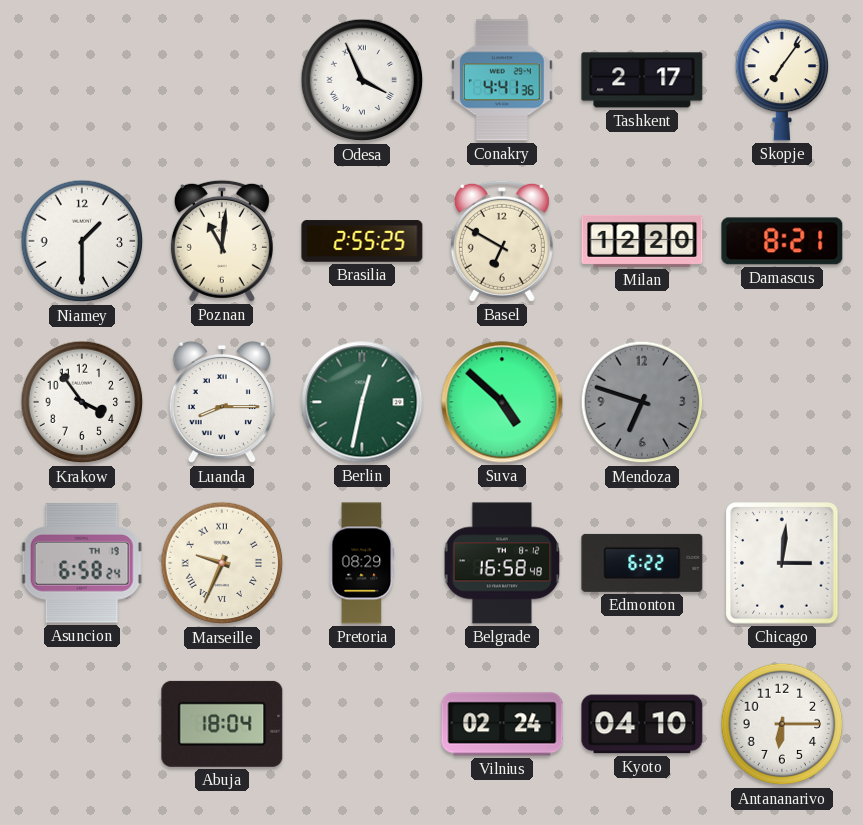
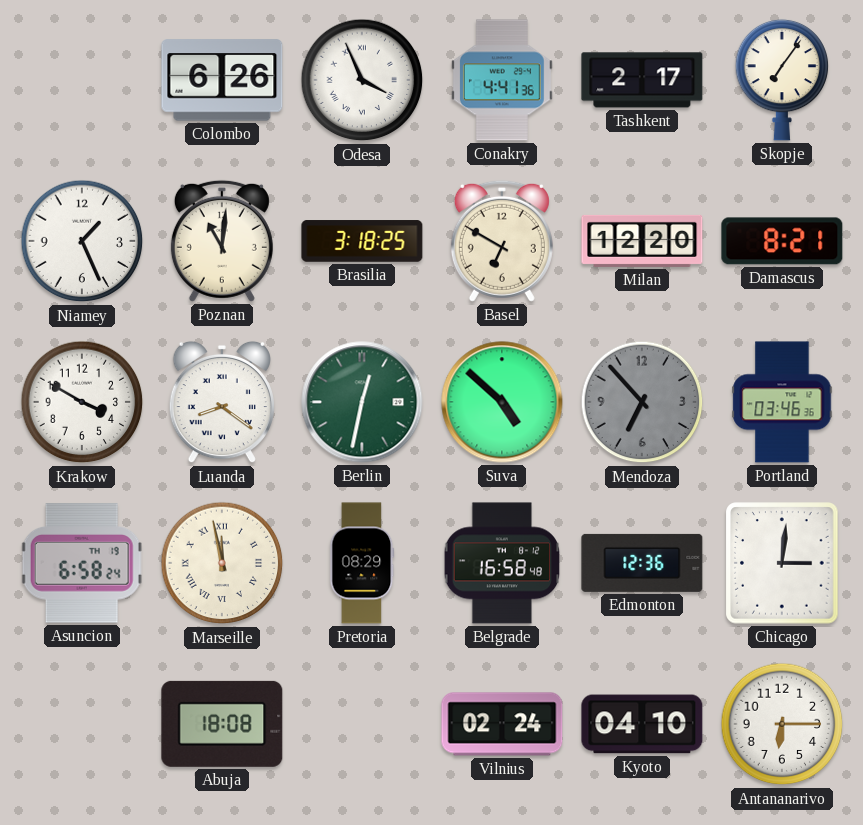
Colombo: none -> 6:26
Niamey: 1:30 -> 1:26
Brasilia: 2:55 -> 3:18
Krakow: 3:54 -> 3:50
Luanda: 8:15 -> 8:21
Mendoza: 6:48 -> 6:53
Portland: none -> 03:46
Marseille: 9:34 -> 11:58
Edmonton: 6:22 -> 12:36
Abuja: 18:04 -> 18:08
